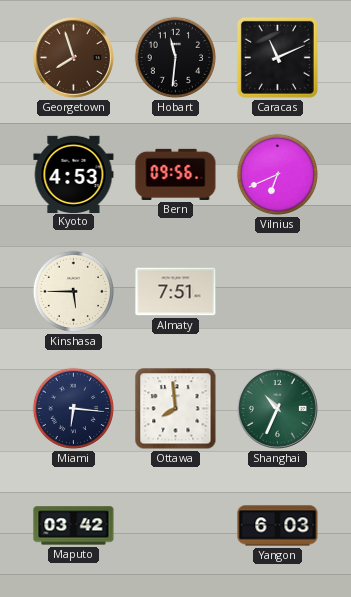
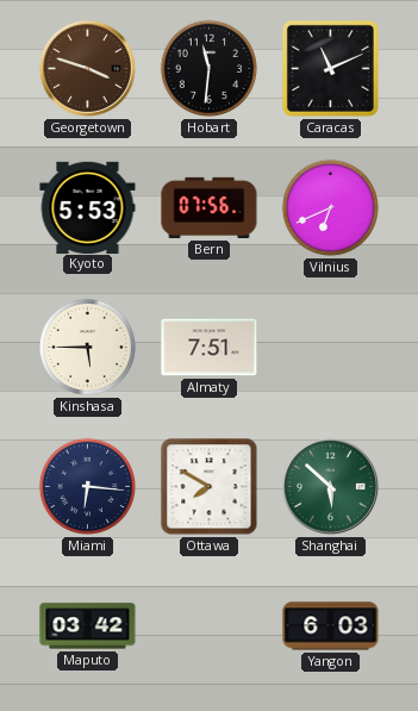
Georgetown: 7:57 -> 3:48
Kyoto: 4:53 -> 5:53
Bern: 09:56 -> 07:56
Ottawa: 7:59 -> 7:50
Shanghai: 10:34 -> 5:52
